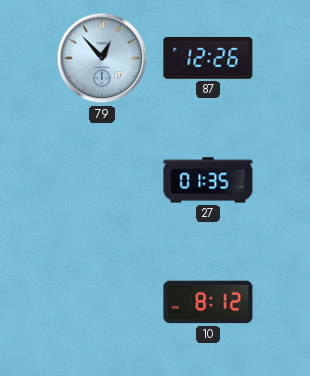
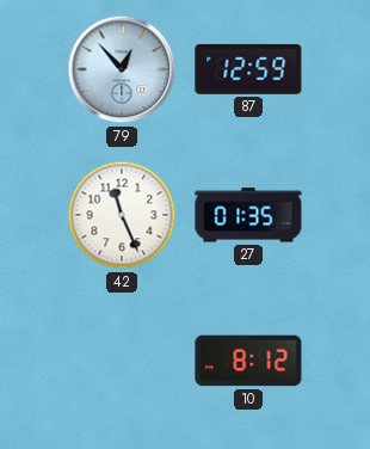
87: 12:26 -> 12:59
42: none -> 11:26
